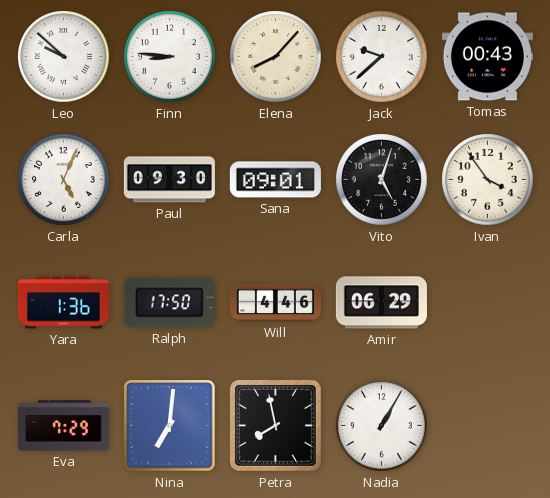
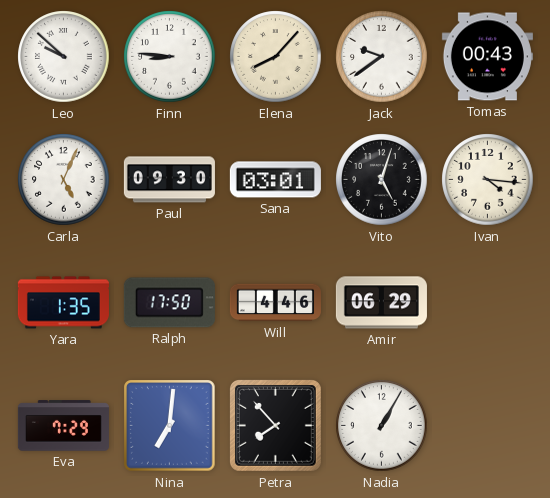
Jack: 9:38 -> 9:39
Sana: 09:01 -> 03:01
Ivan: 3:54 -> 4:16
Yara: 1:36 -> 1:35
Petra: 7:58 -> 7:53
